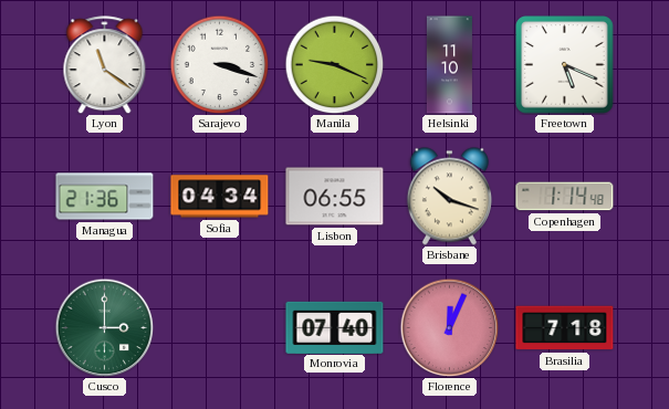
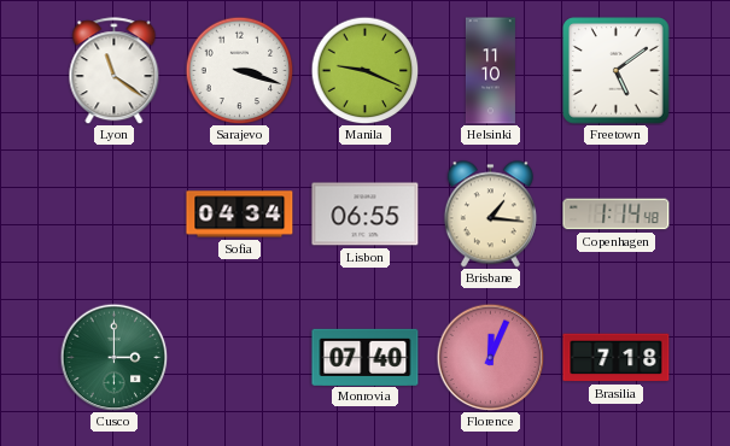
Freetown: 5:19 -> 5:09
Managua: 21:36 -> none
Brisbane: 10:18 -> 1:16
